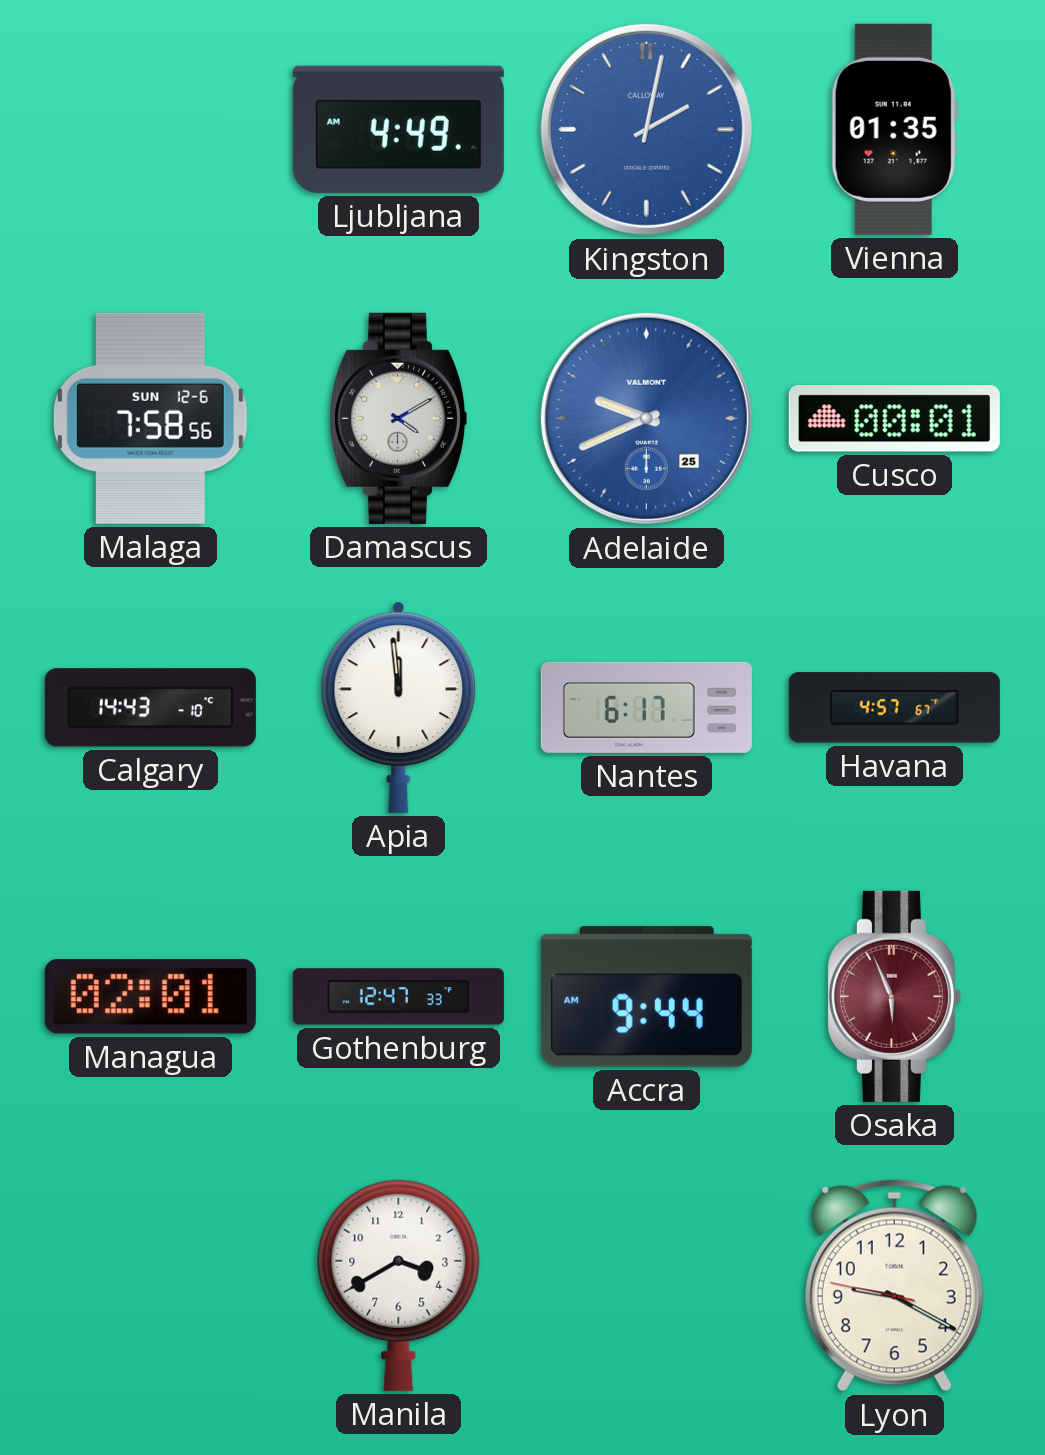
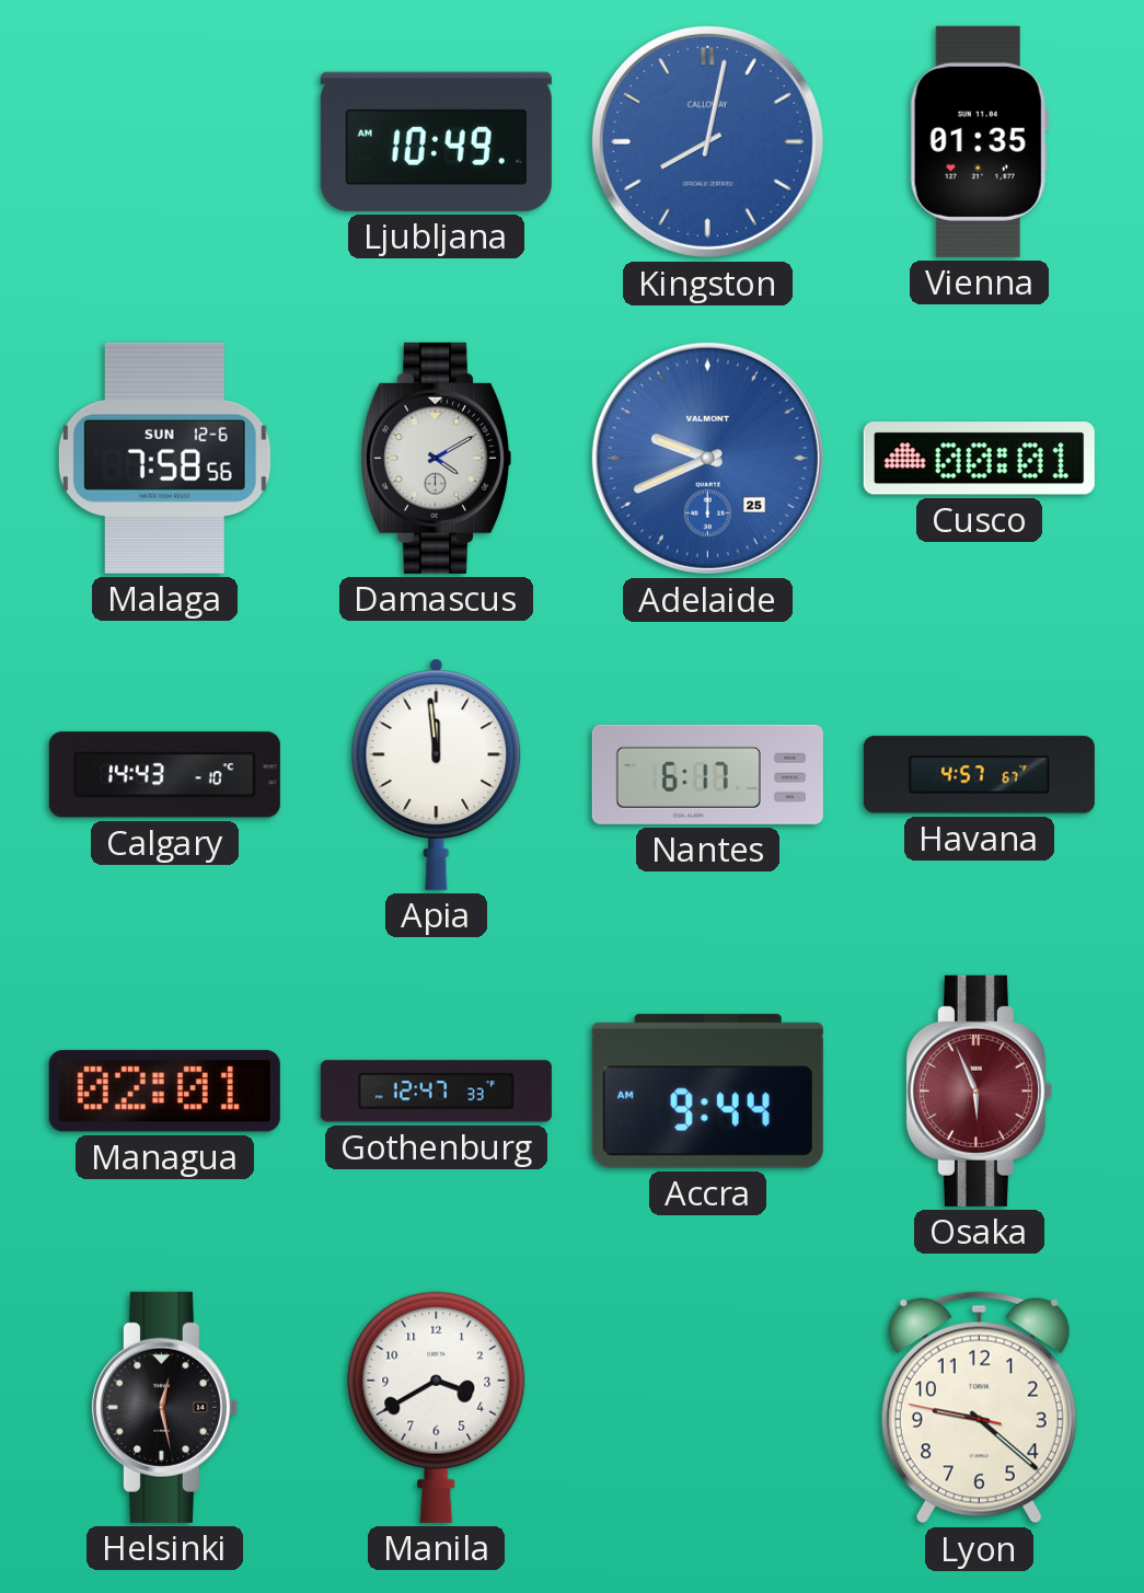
Ljubljana: 4:49 -> 10:49
Kingston: 2:02 -> 8:02
Helsinki: none -> 12:28
Lyon: 9:19 -> 9:21
